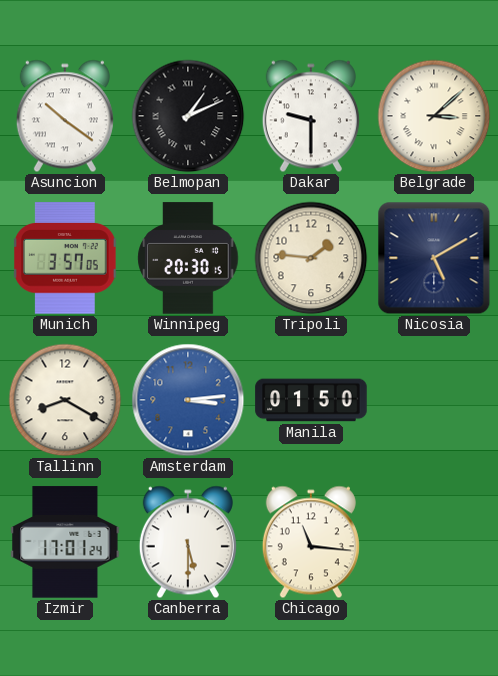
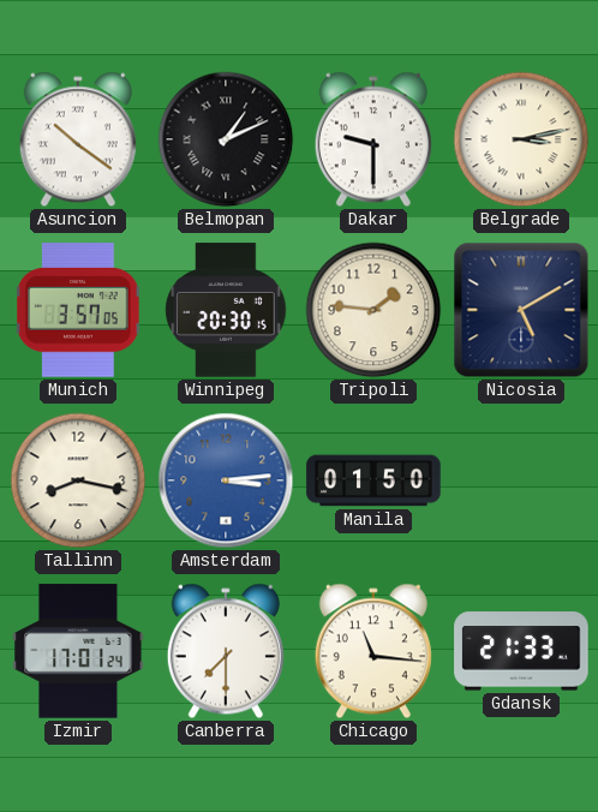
Belgrade: 3:08 -> 3:13
Tallinn: 8:20 -> 8:17
Canberra: 5:30 -> 7:30
Gdansk: none -> 21:33
